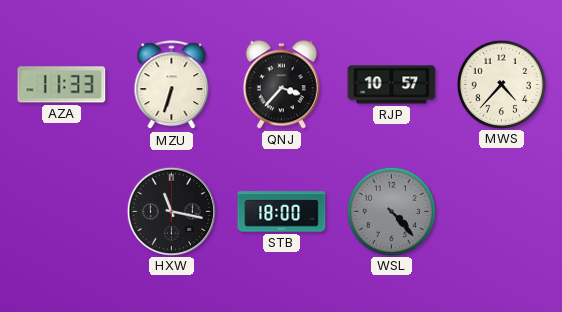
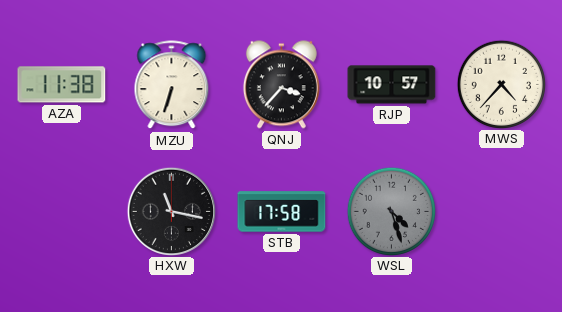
AZA: 11:33 -> 11:38
STB: 18:00 -> 17:58
WSL: 4:23 -> 4:27
